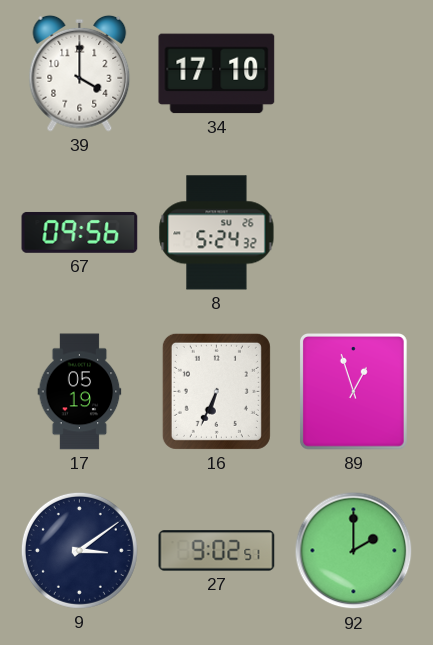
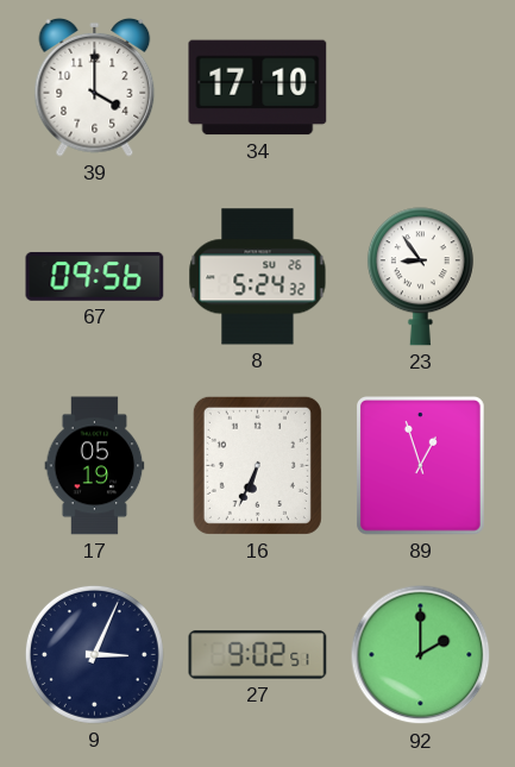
23: none -> 8:54
9: 3:09 -> 3:04
